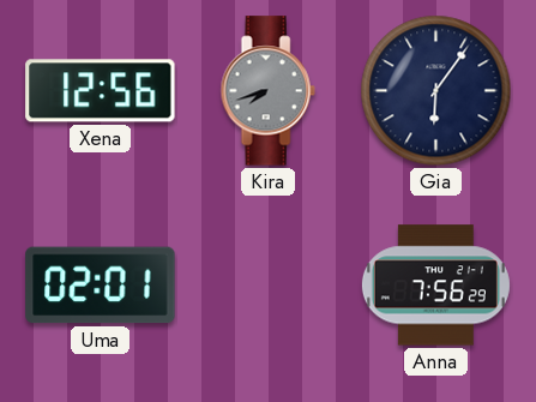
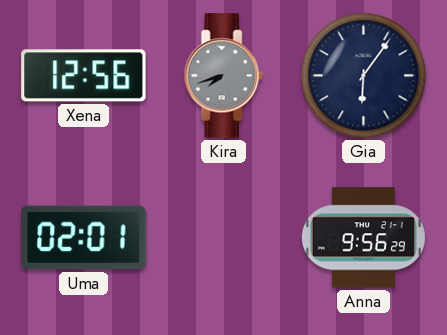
Anna: 7:56 -> 9:56
